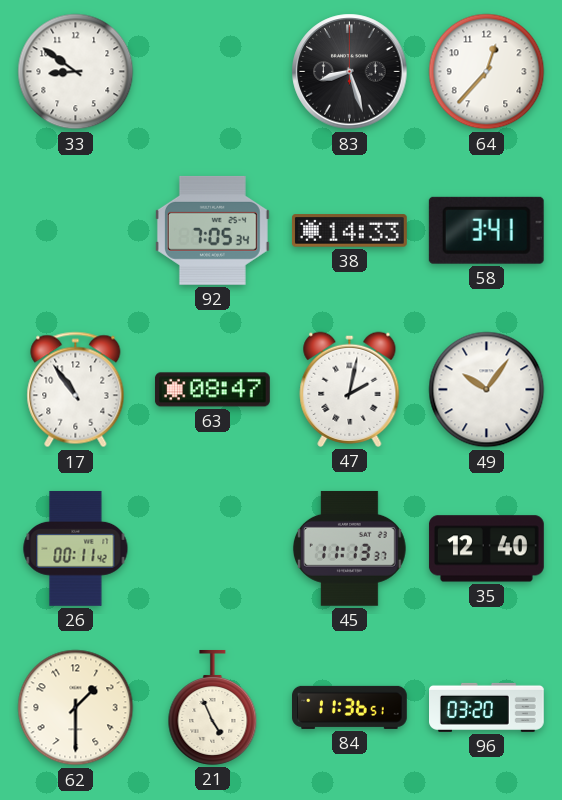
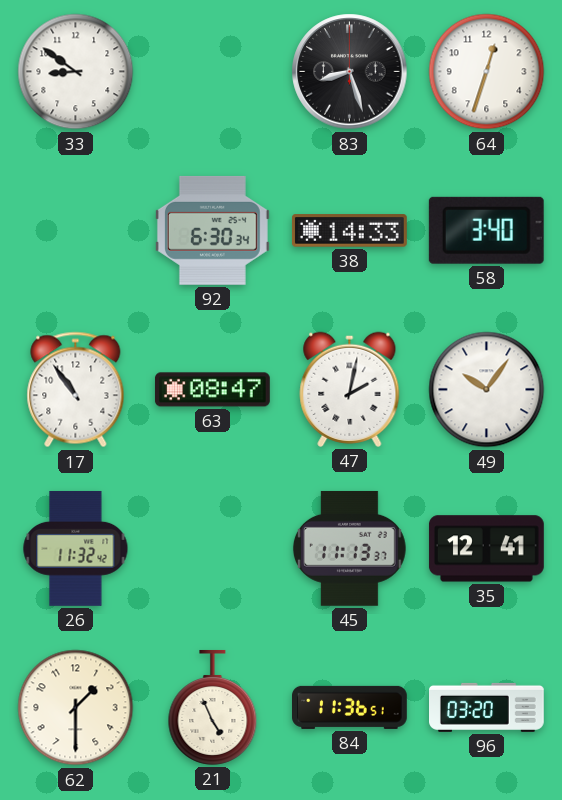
64: 12:37 -> 12:33
92: 7:05 -> 6:30
58: 3:41 -> 3:40
26: 00:11 -> 11:32
35: 12:40 -> 12:41
